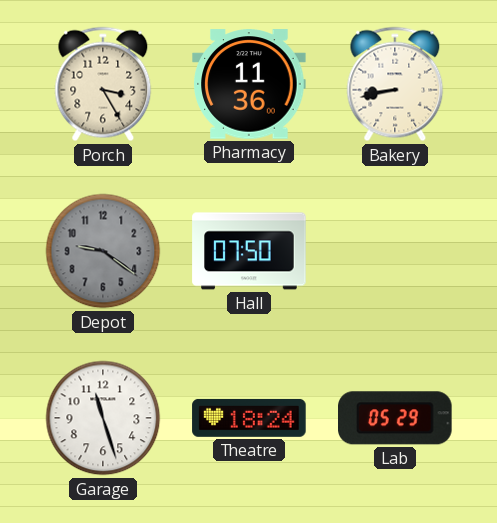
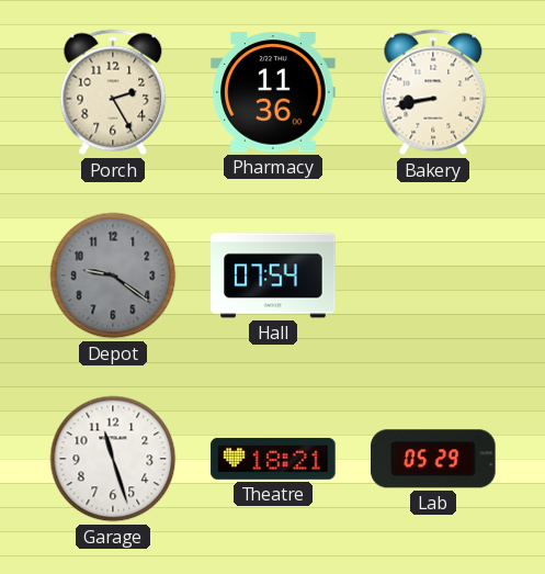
Porch: 3:25 -> 2:25
Hall: 07:50 -> 07:54
Theatre: 18:24 -> 18:21
